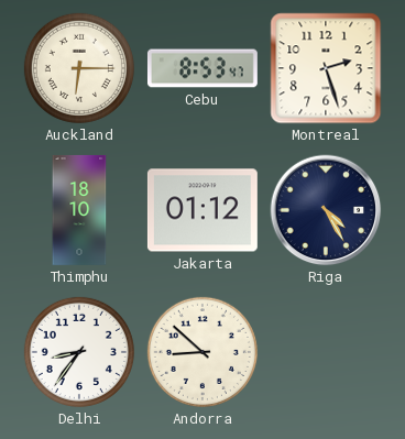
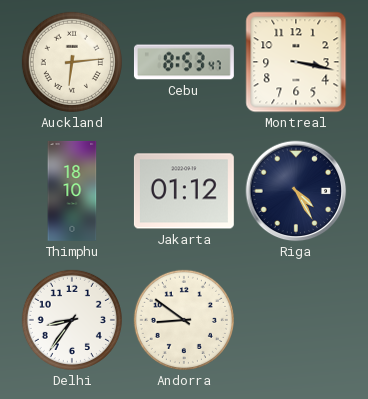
Auckland: 6:15 -> 6:14
Montreal: 2:27 -> 3:17
Andorra: 8:52 -> 8:51
